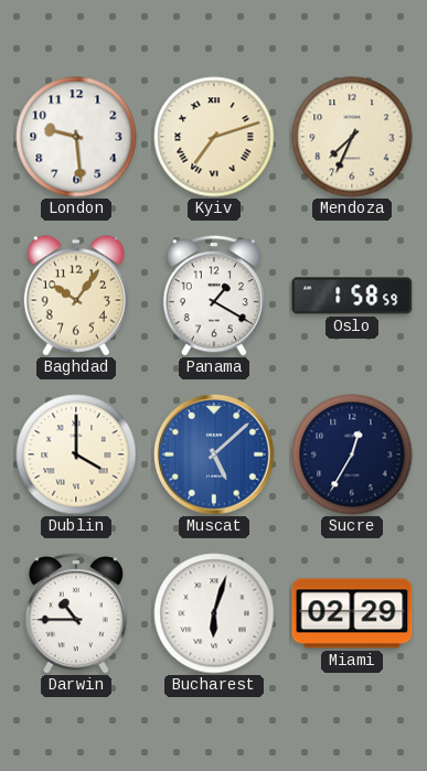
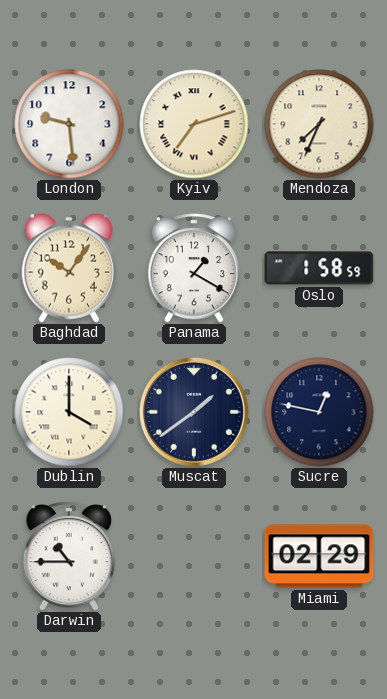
Muscat: 5:08 -> 1:39
Muscat dial: blue -> navy
Sucre: 12:35 -> 12:47
Bucharest: 6:03 -> none
